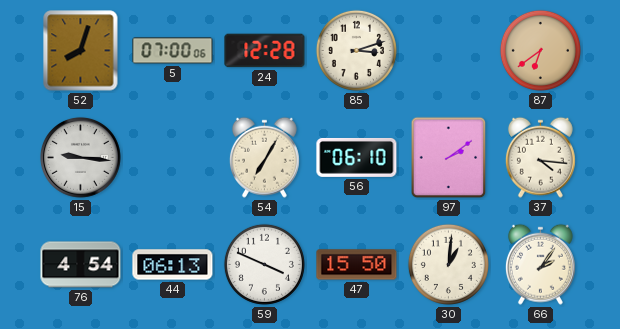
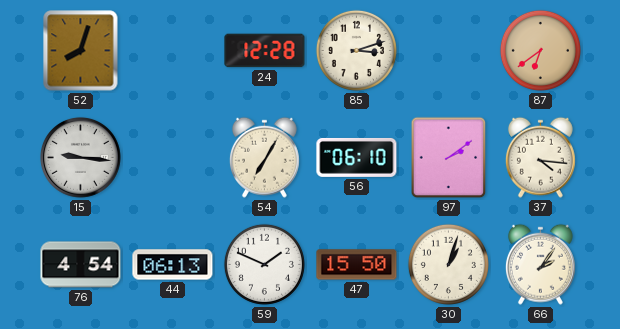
5: 07:00 -> none
59: 3:49 -> 1:49
30: 1:01 -> 1:03
